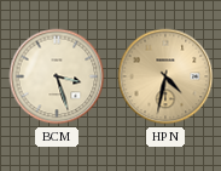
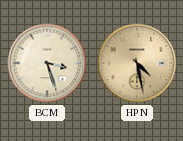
HPN: 4:32 -> 4:28
